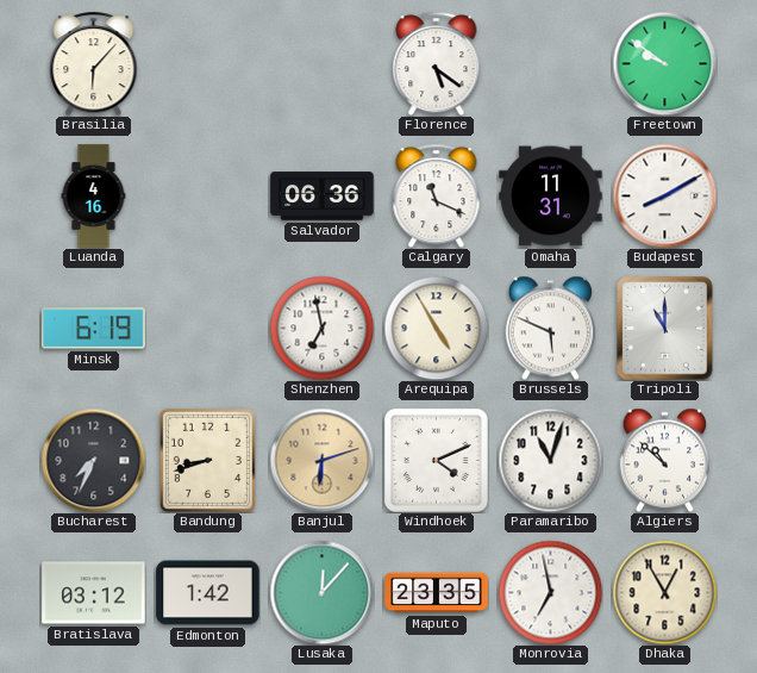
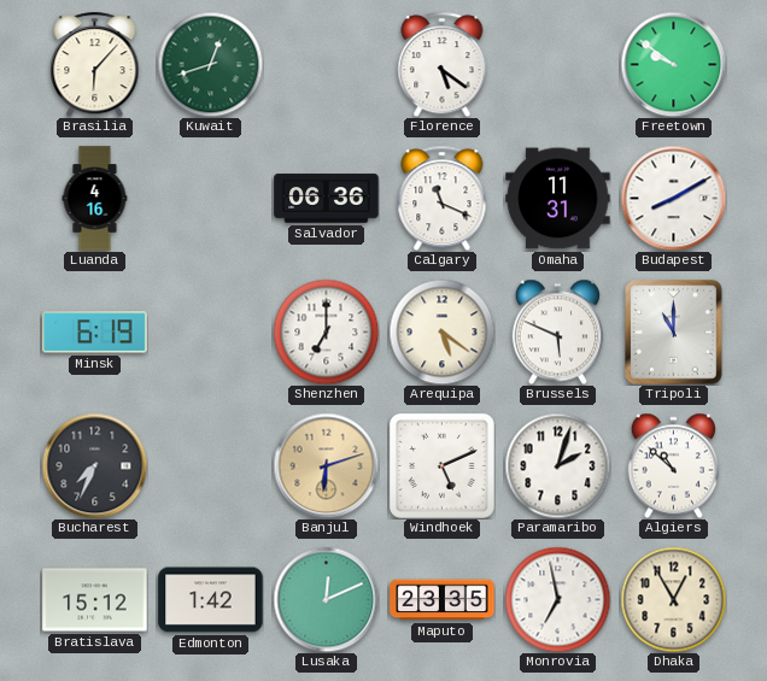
Kuwait: none -> 12:42
Shenzhen: 6:58 -> 7:00
Arequipa: 4:55 -> 5:21
Bandung: 8:42 -> none
Windhoek: 4:11 -> 5:11
Paramaribo: 11:03 -> 2:03
Bratislava: 03:12 -> 15:12
Lusaka: 12:07 -> 12:11
